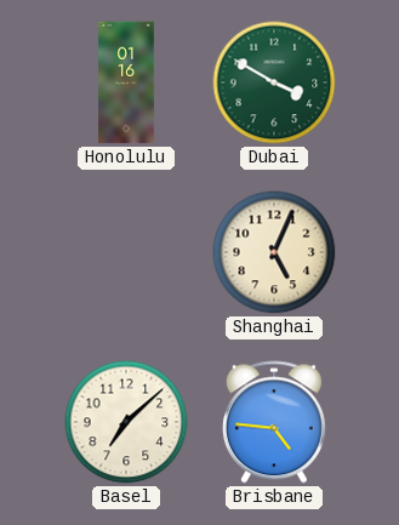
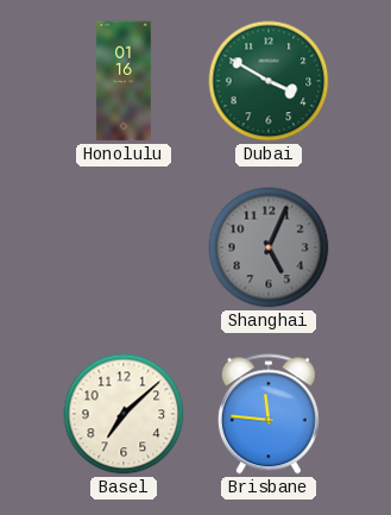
Shanghai dial: cream -> grey
Brisbane: 4:46 -> 11:46
